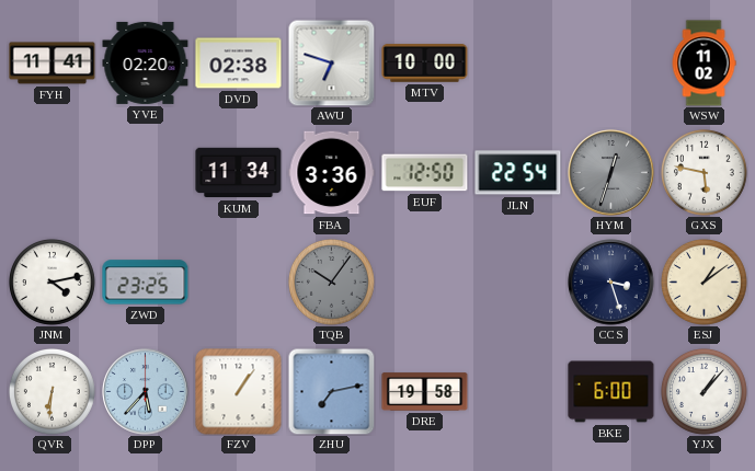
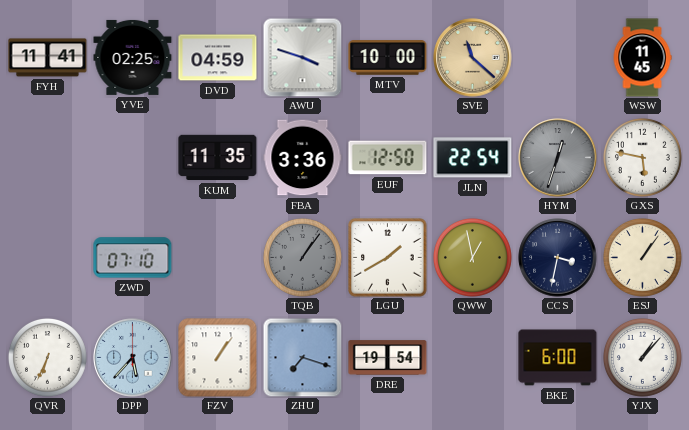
YVE: 02:20 -> 02:25
DVD: 02:38 -> 04:59
AWU: 6:48 -> 3:48
SVE: none -> 11:22
WSW: 11:02 -> 11:45
KUM: 11:34 -> 11:35
JNM: 4:13 -> none
ZWD: 23:25 -> 07:10
TQB: 10:06 -> 1:06
LGU: none -> 1:40
QWW: none -> 12:58
CCS: 3:27 -> 3:32
ESJ: 1:09 -> 1:06
QVR: 6:31 -> 6:34
ZHU: 7:13 -> 7:18
DRE: 19:58 -> 19:54
